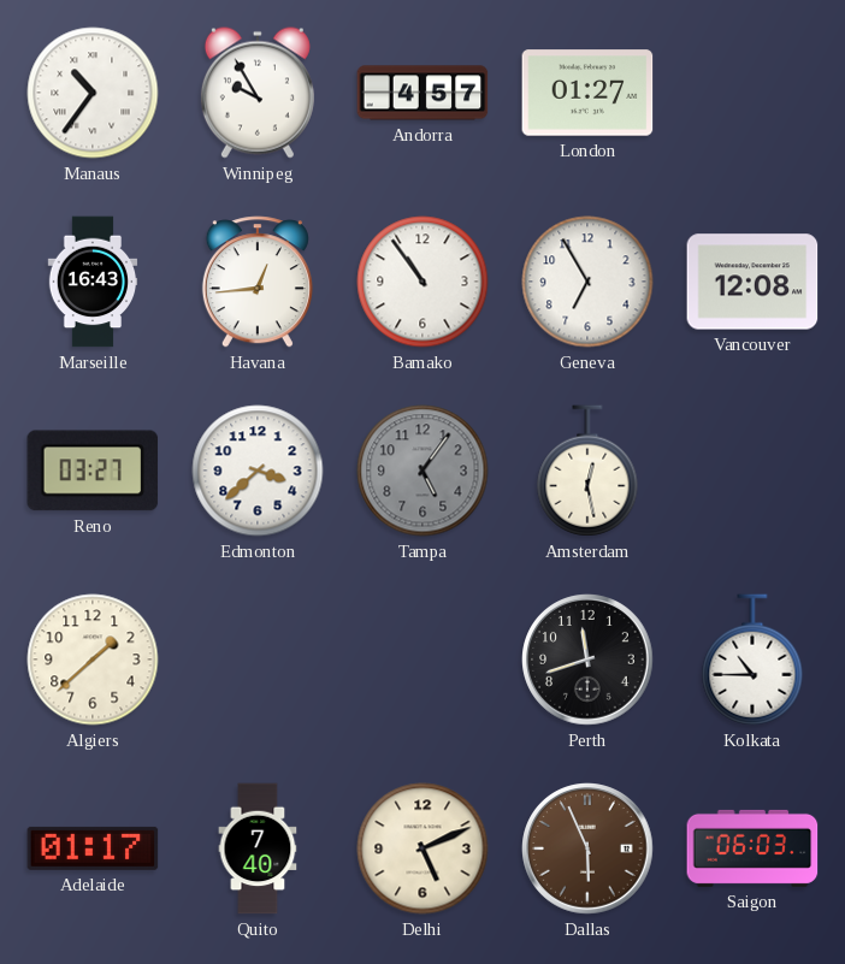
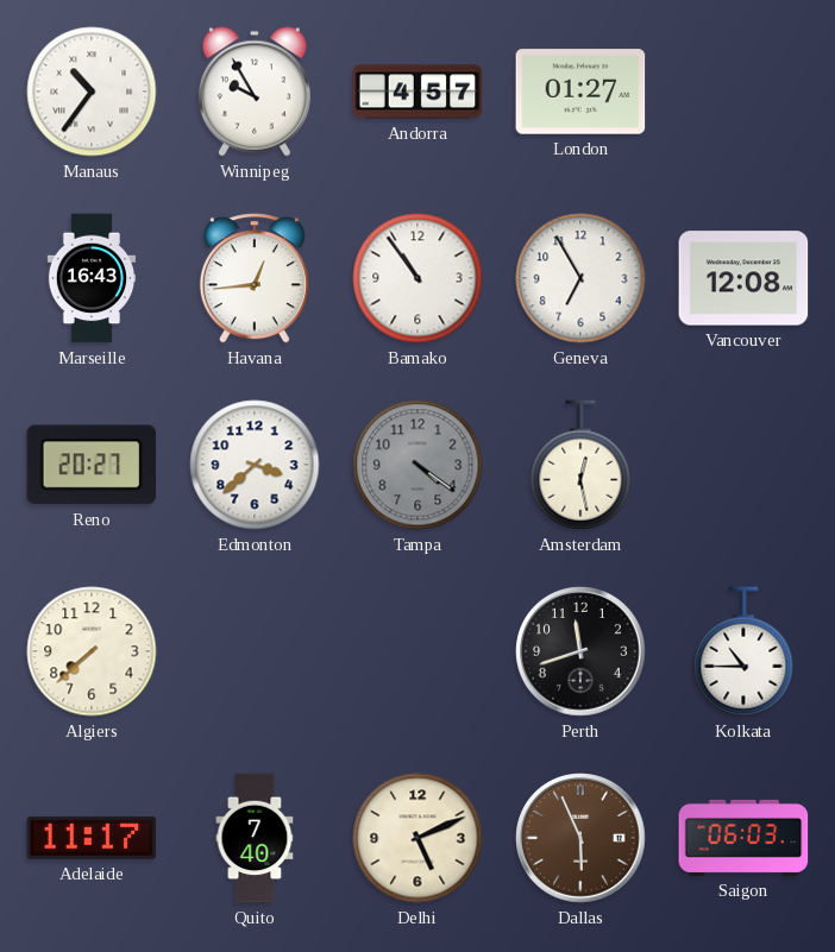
Reno: 03:27 -> 20:27
Tampa: 5:06 -> 4:21
Algiers: 1:38 -> 7:38
Adelaide: 01:17 -> 11:17
